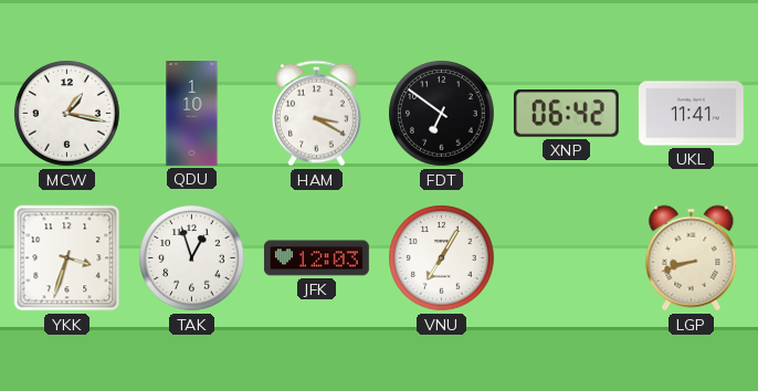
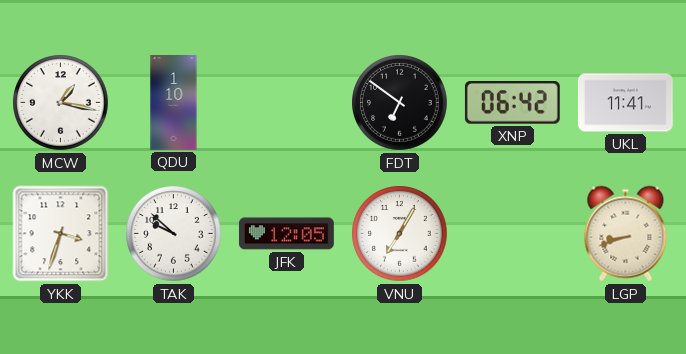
HAM: 3:20 -> none
TAK: 12:57 -> 9:52
JFK: 12:03 -> 12:05
